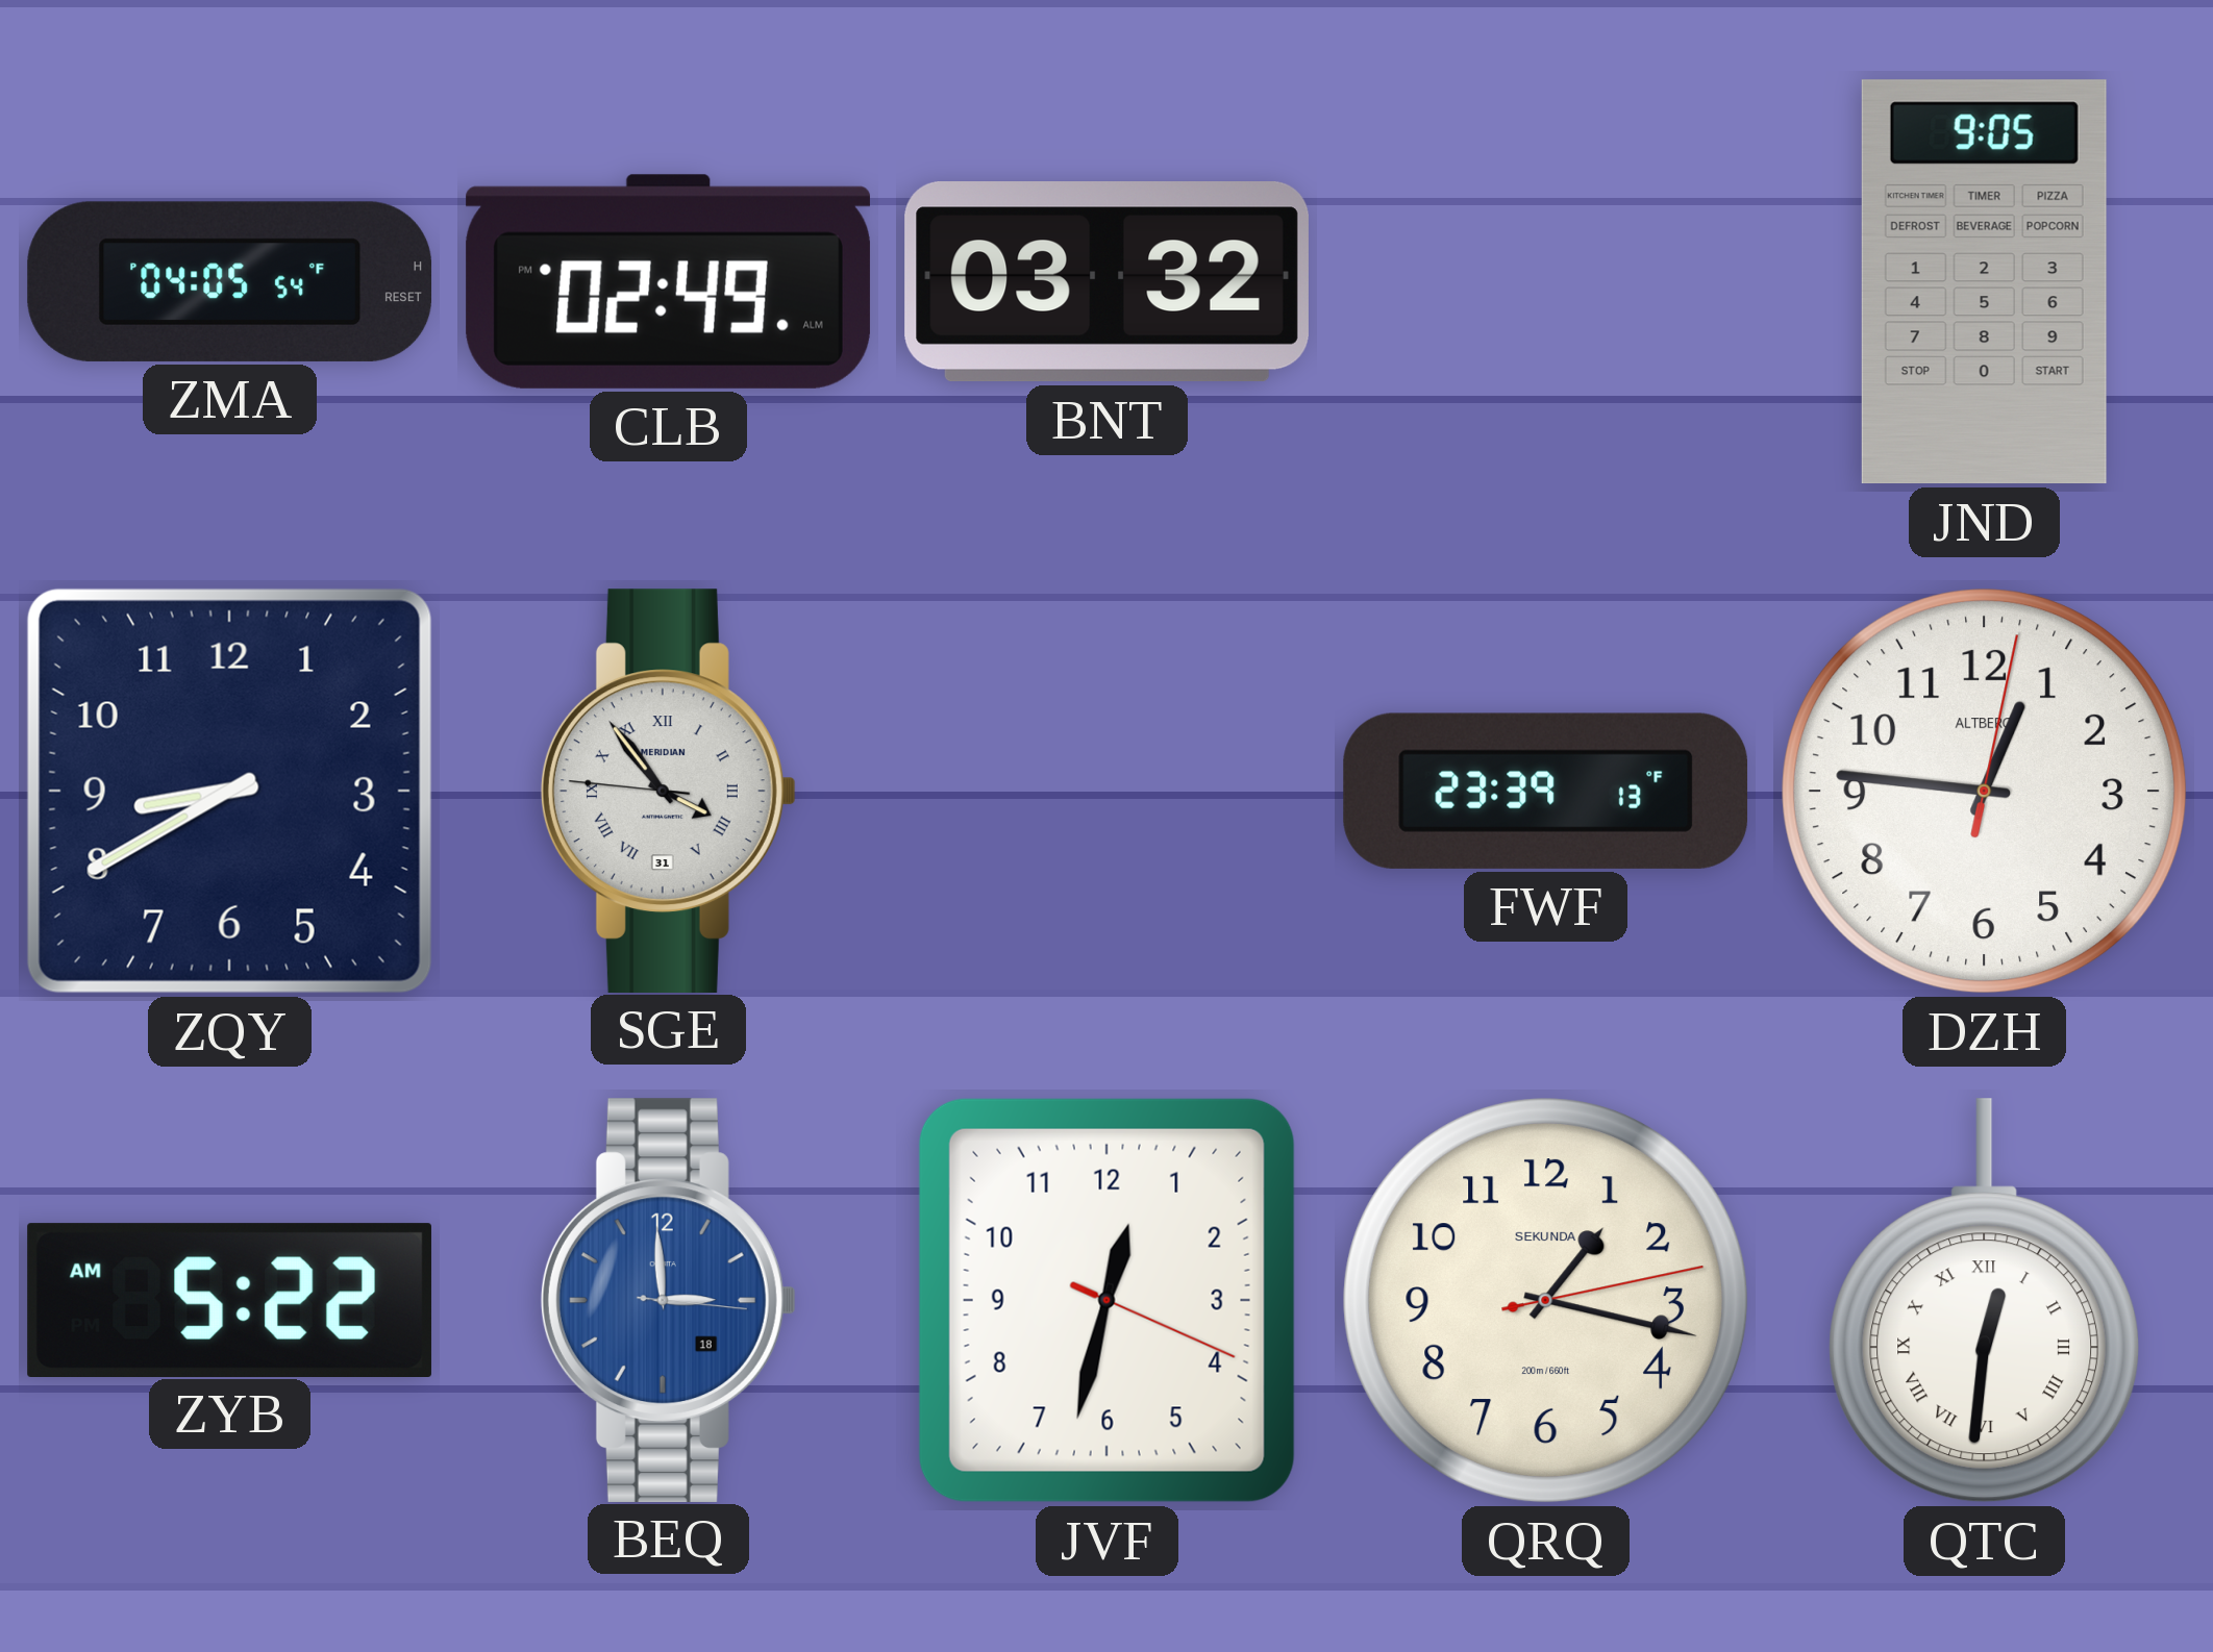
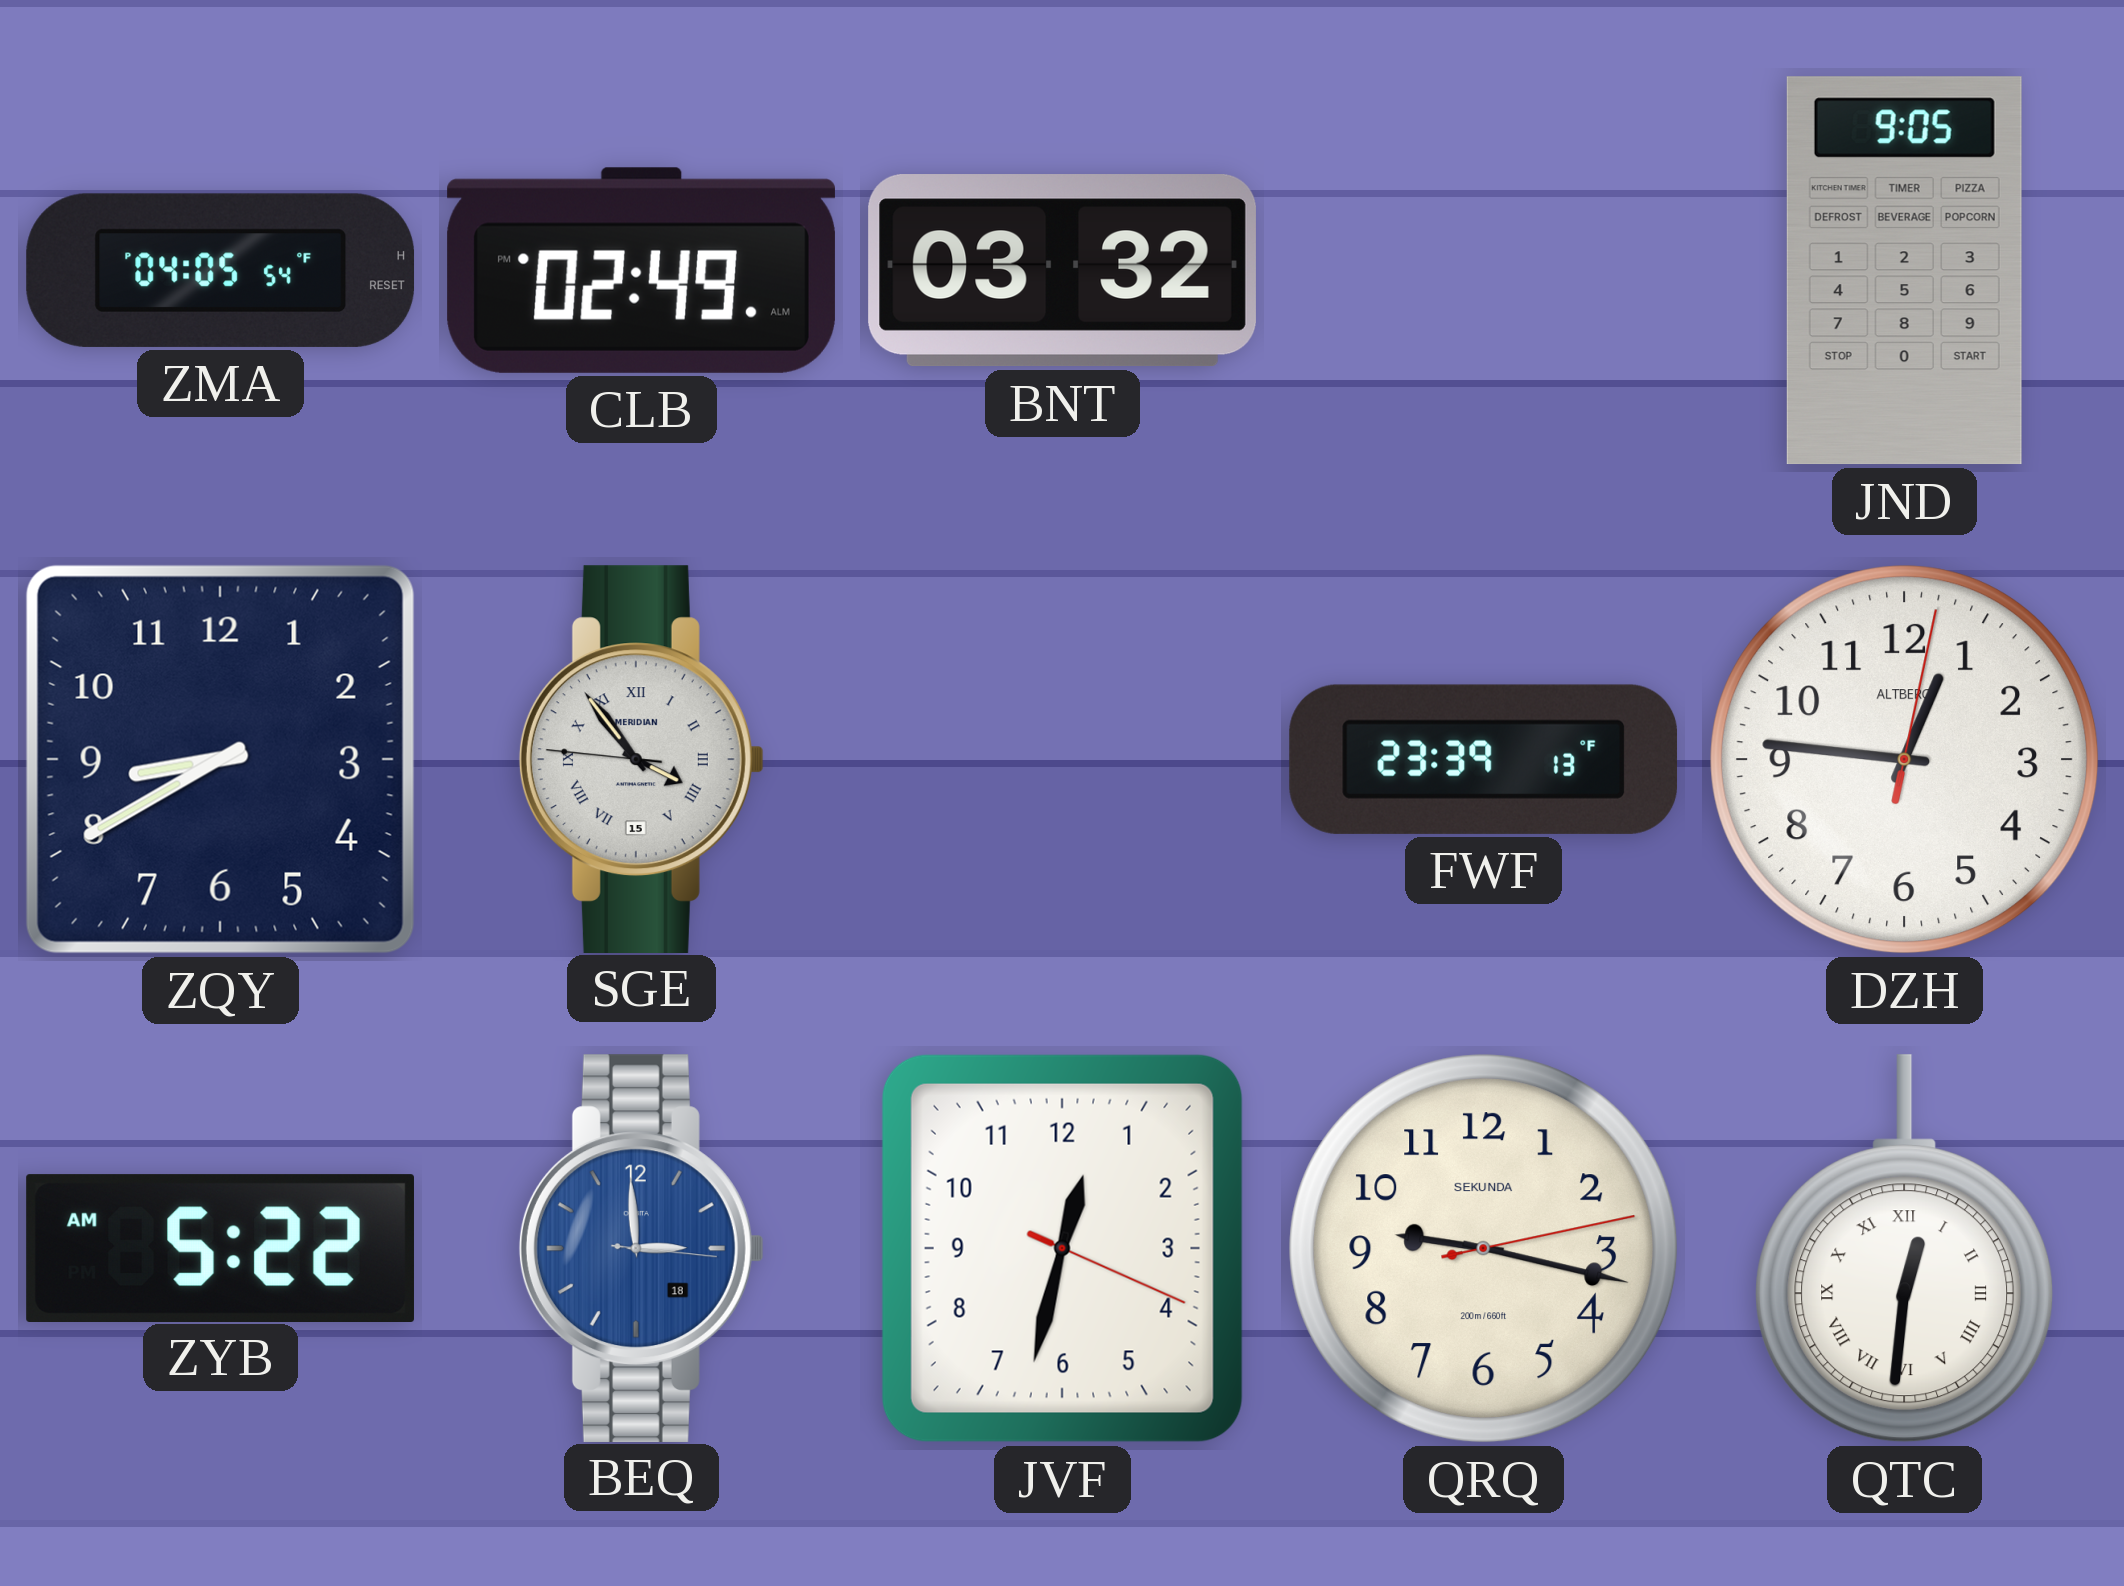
SGE date: 31 -> 15
QRQ: 1:17 -> 9:17
